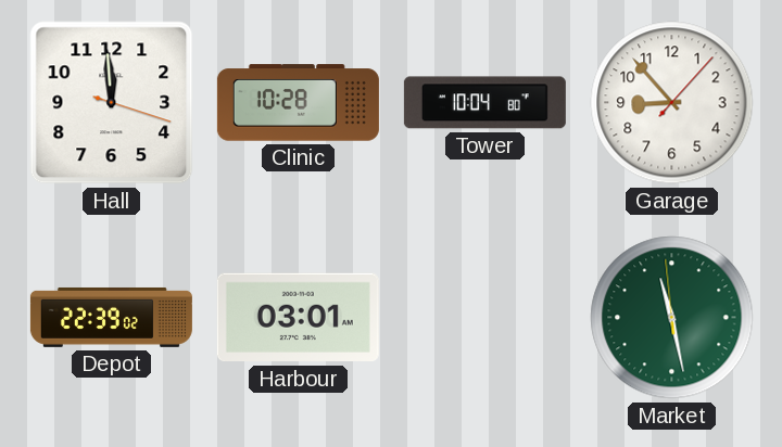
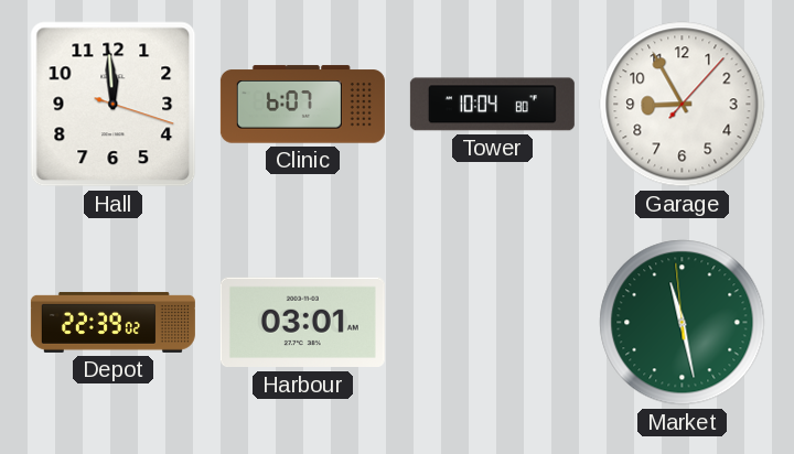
Clinic: 10:28 -> 6:07
Garage: 8:53 -> 8:55
